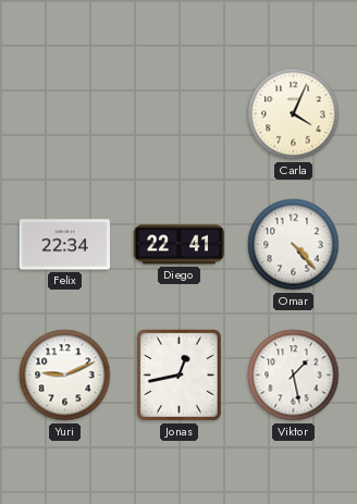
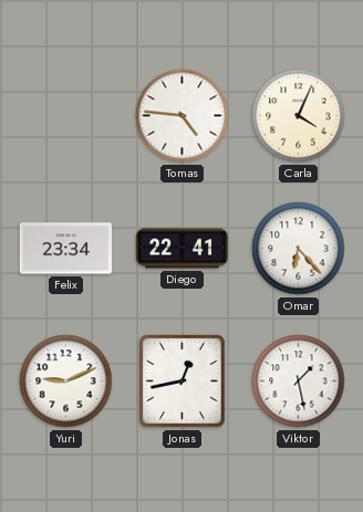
Tomas: none -> 4:46
Felix: 22:34 -> 23:34
Omar: 4:23 -> 6:23
